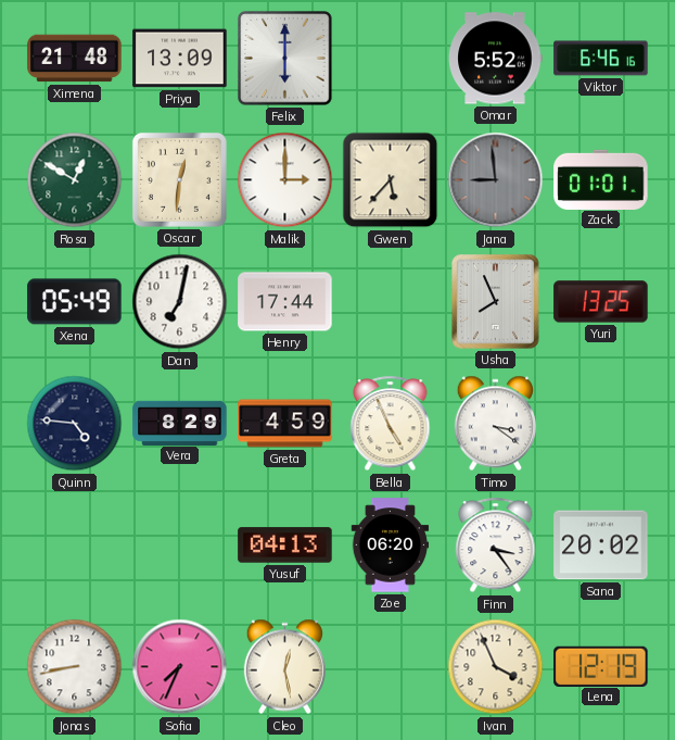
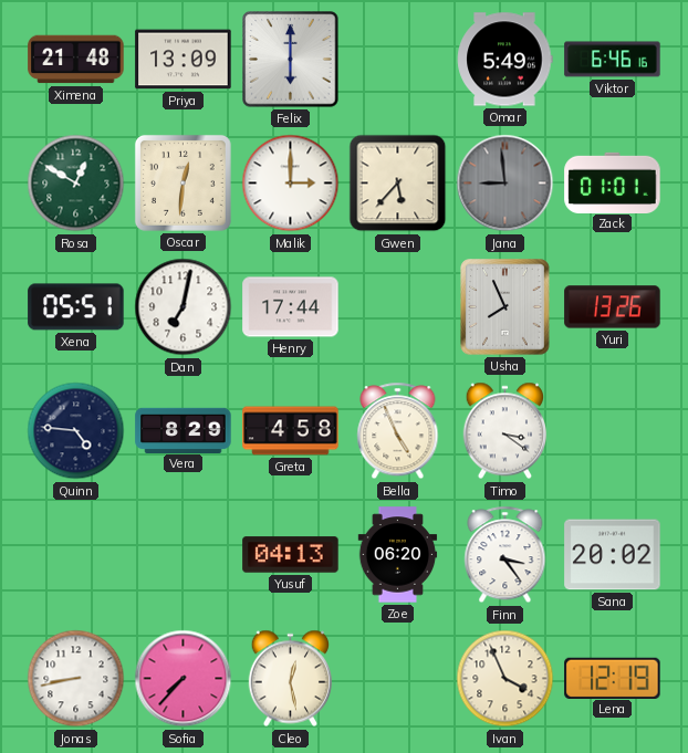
Omar: 5:52 -> 5:49
Xena: 05:49 -> 05:51
Yuri: 13:25 -> 13:26
Greta: 4:59 -> 4:58
Sofia: 7:34 -> 7:37
